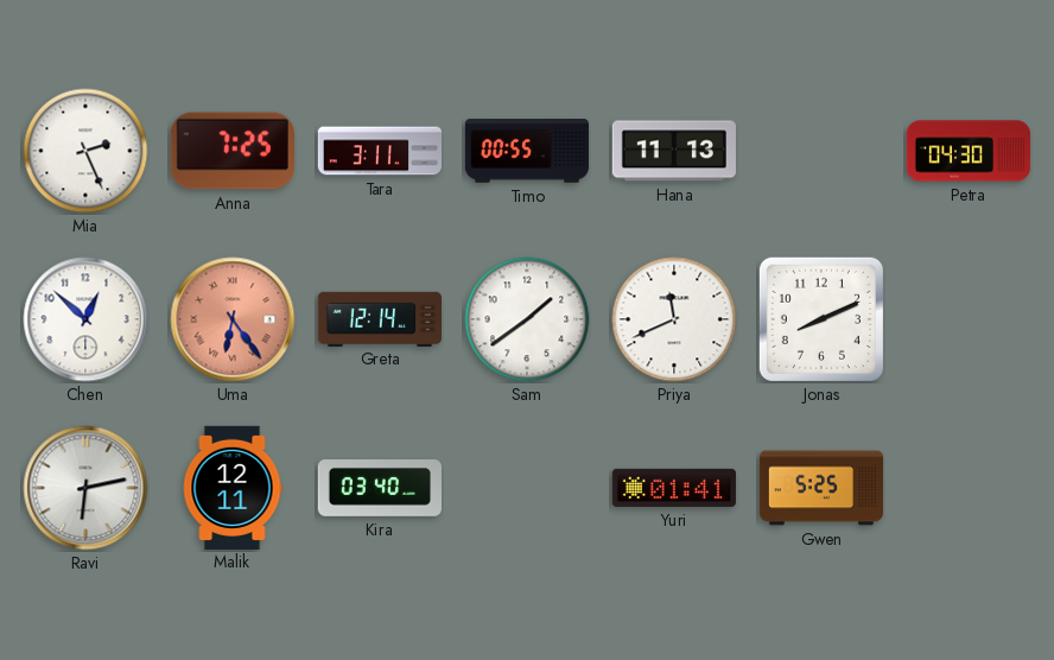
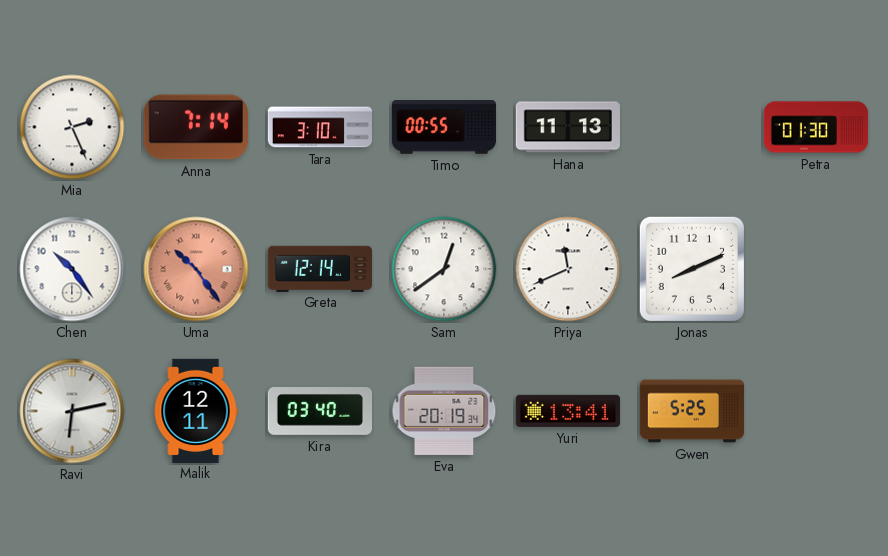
Anna: 7:25 -> 7:14
Tara: 3:11 -> 3:10
Petra: 04:30 -> 01:30
Chen: 12:52 -> 10:24
Uma: 6:24 -> 10:24
Sam: 1:39 -> 12:39
Eva: none -> 20:19
Yuri: 01:41 -> 13:41
